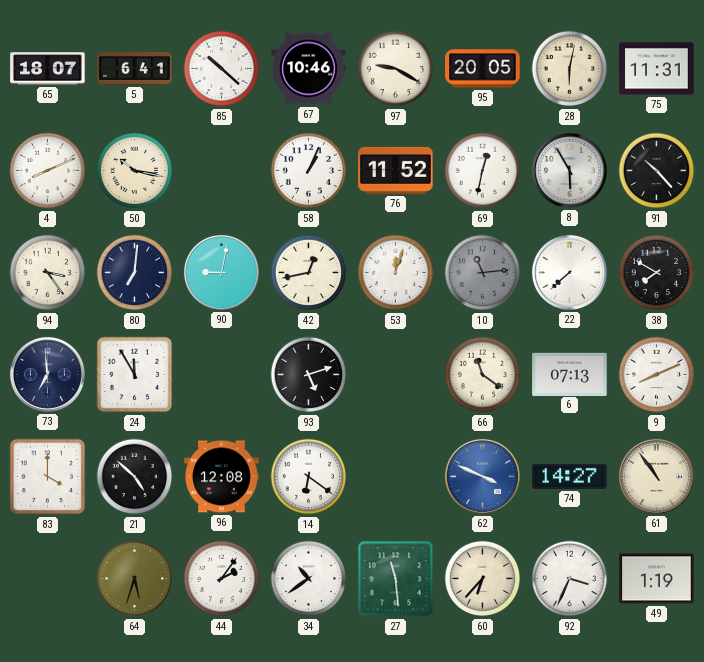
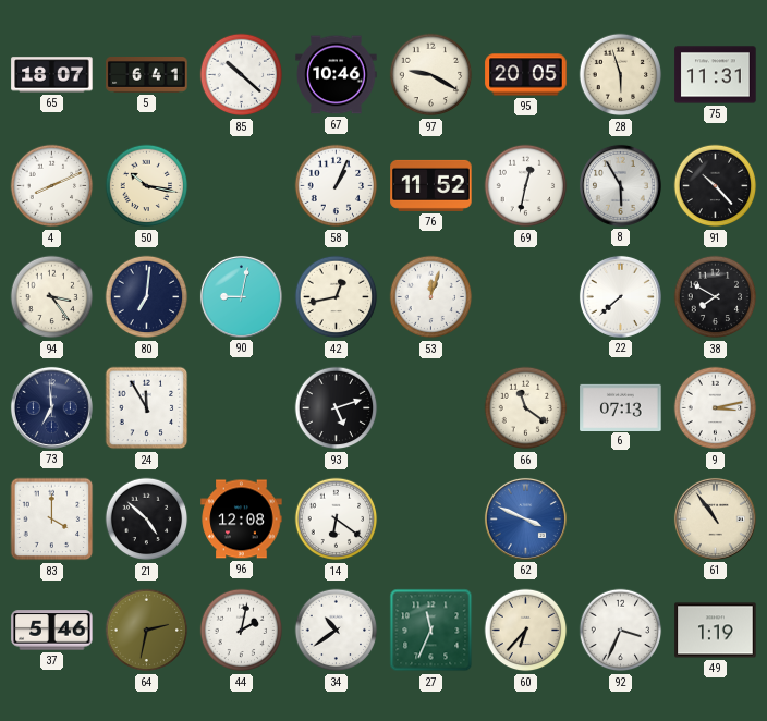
28: 6:02 -> 5:57
10: 11:14 -> none
9: 8:11 -> 3:13
74: 14:27 -> none
37: none -> 5:46
64: 5:33 -> 2:32
44: 2:06 -> 2:02
27: 11:29 -> 11:34
